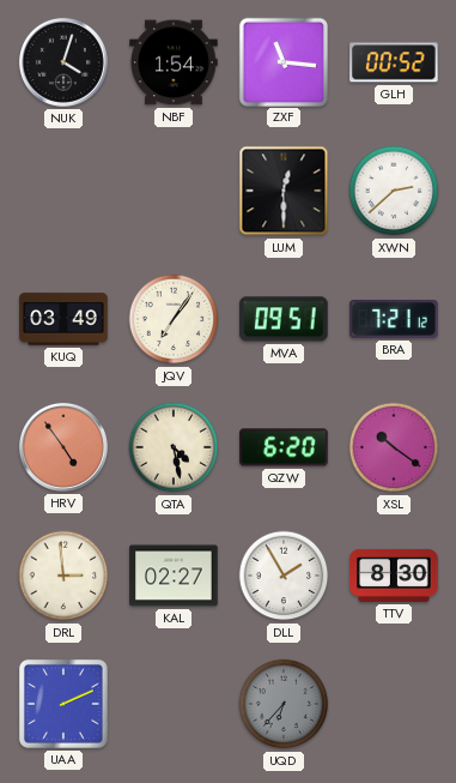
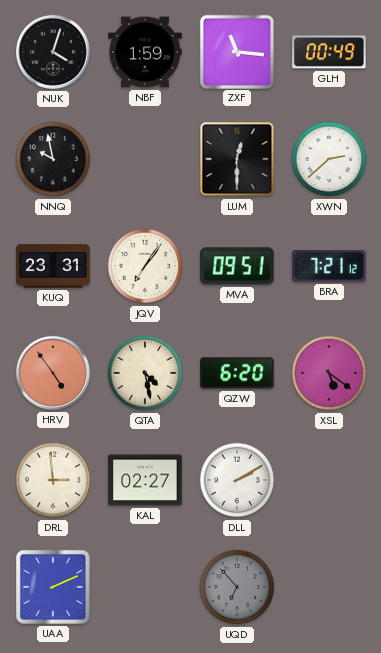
NBF: 1:54 -> 1:59
GLH: 00:52 -> 00:49
NNQ: none -> 9:58
KUQ: 03:49 -> 23:31
XSL: 10:21 -> 5:21
DLL: 1:55 -> 2:10
TTV: 8:30 -> none
UQD: 6:37 -> 6:53
